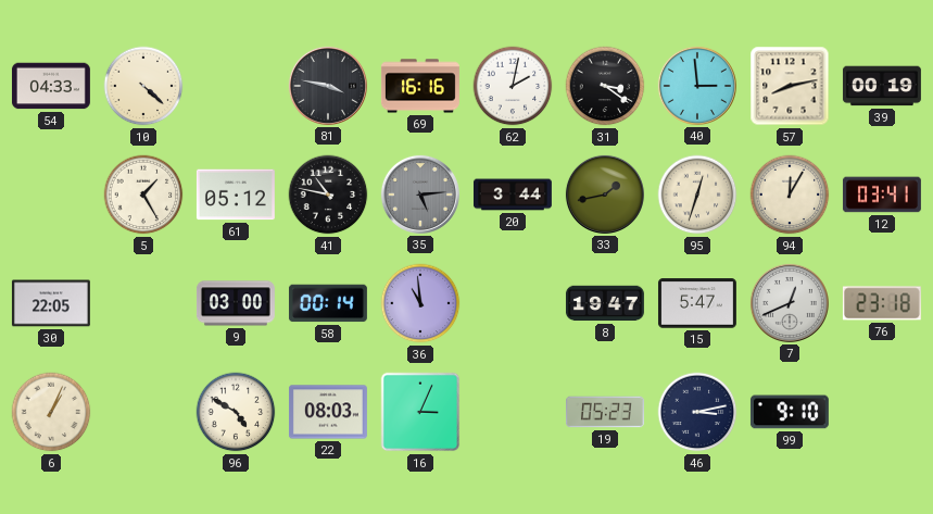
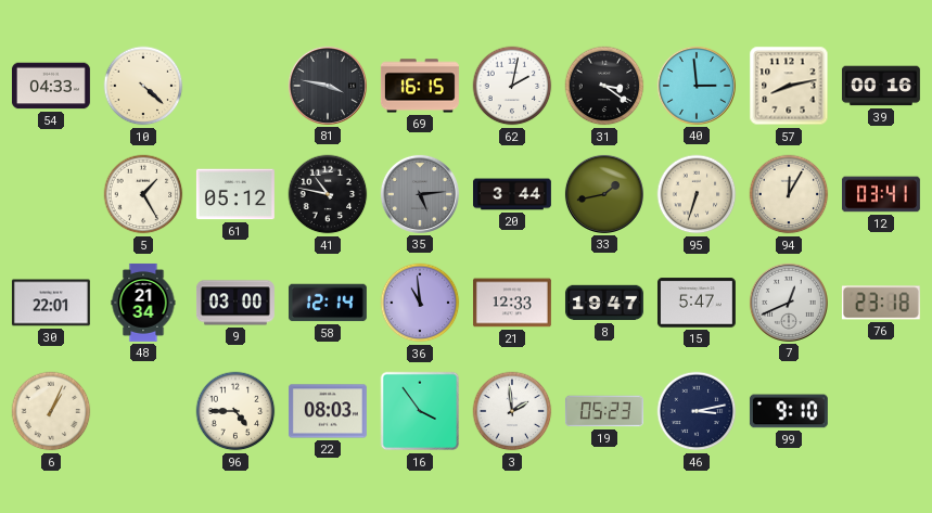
69: 16:16 -> 16:15
39: 00:19 -> 00:16
95: 12:33 -> 6:33
30: 22:05 -> 22:01
48: none -> 21:34
58: 00:14 -> 12:14
21: none -> 12:33
96: 4:50 -> 4:45
16: 3:04 -> 3:54
3: none -> 1:59
